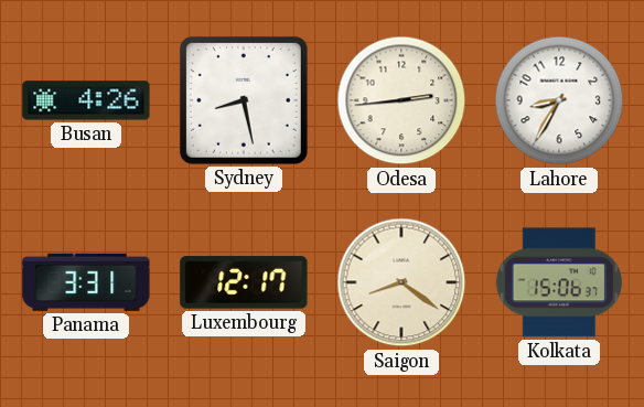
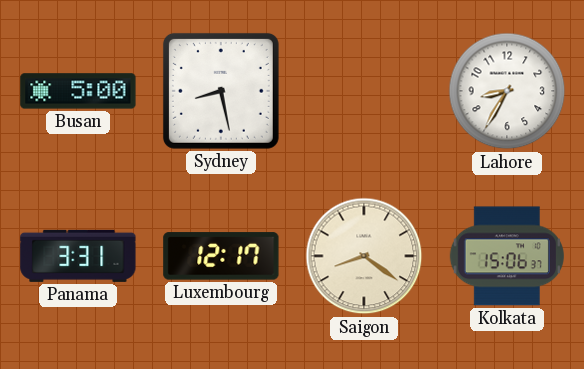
Busan: 4:26 -> 5:00
Odesa: 2:44 -> none
